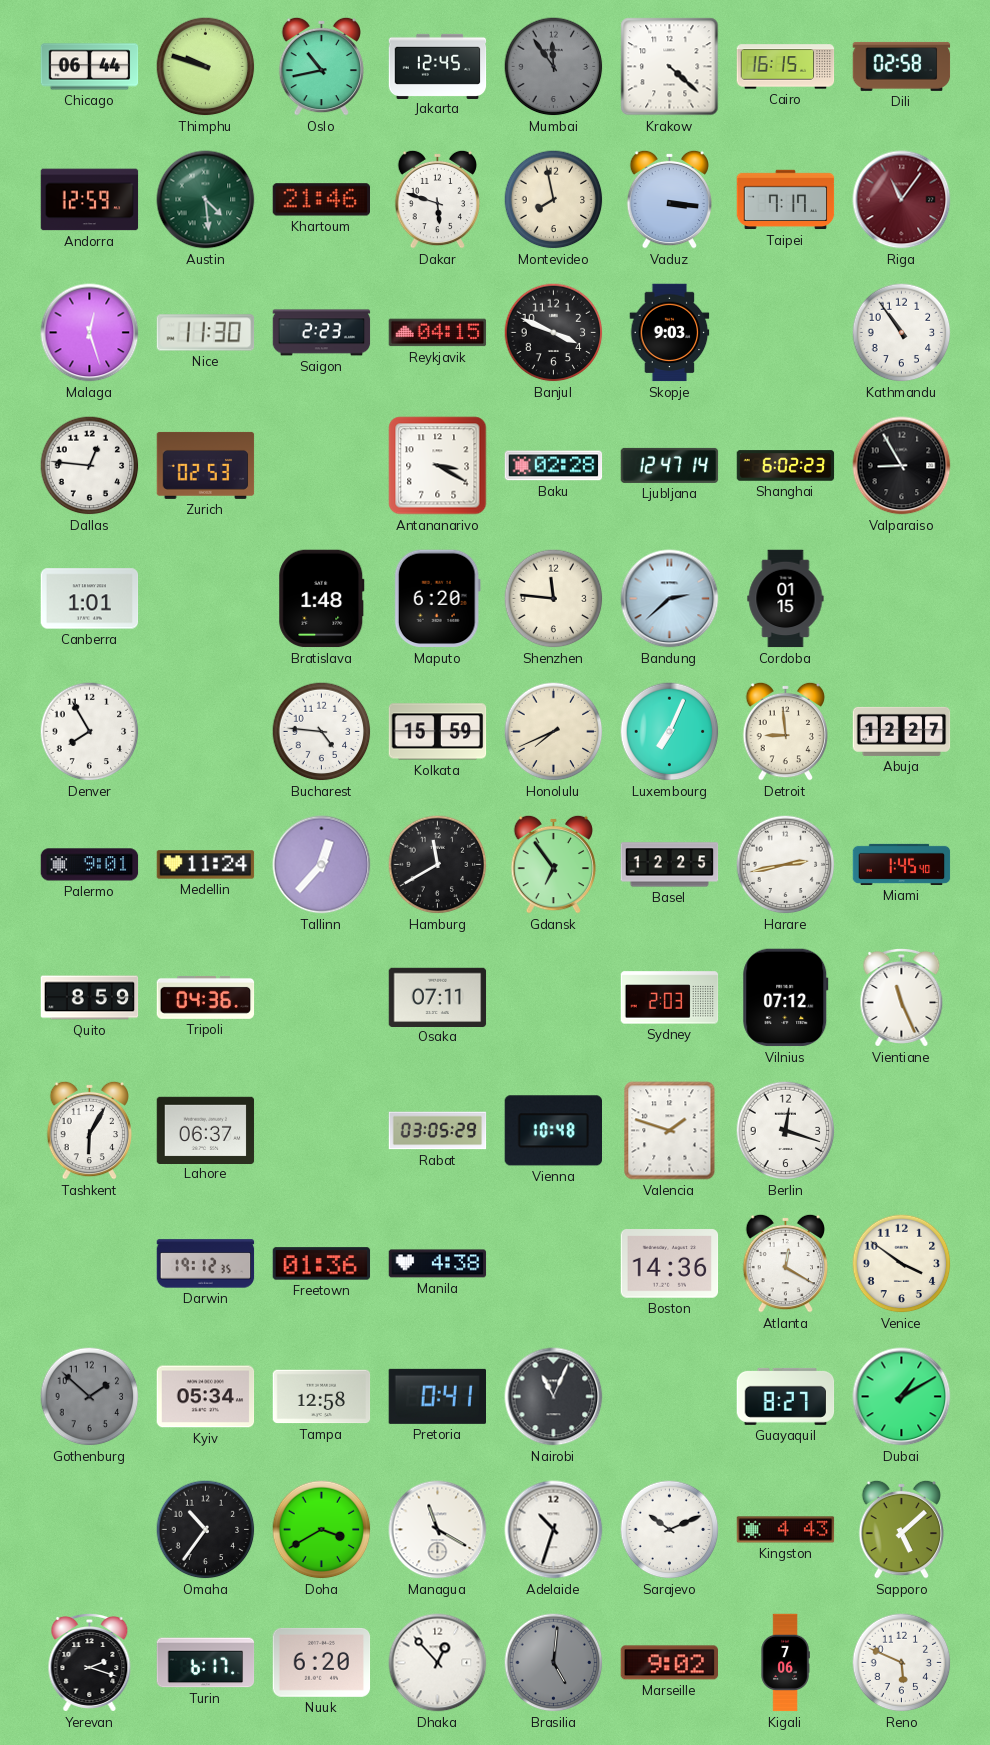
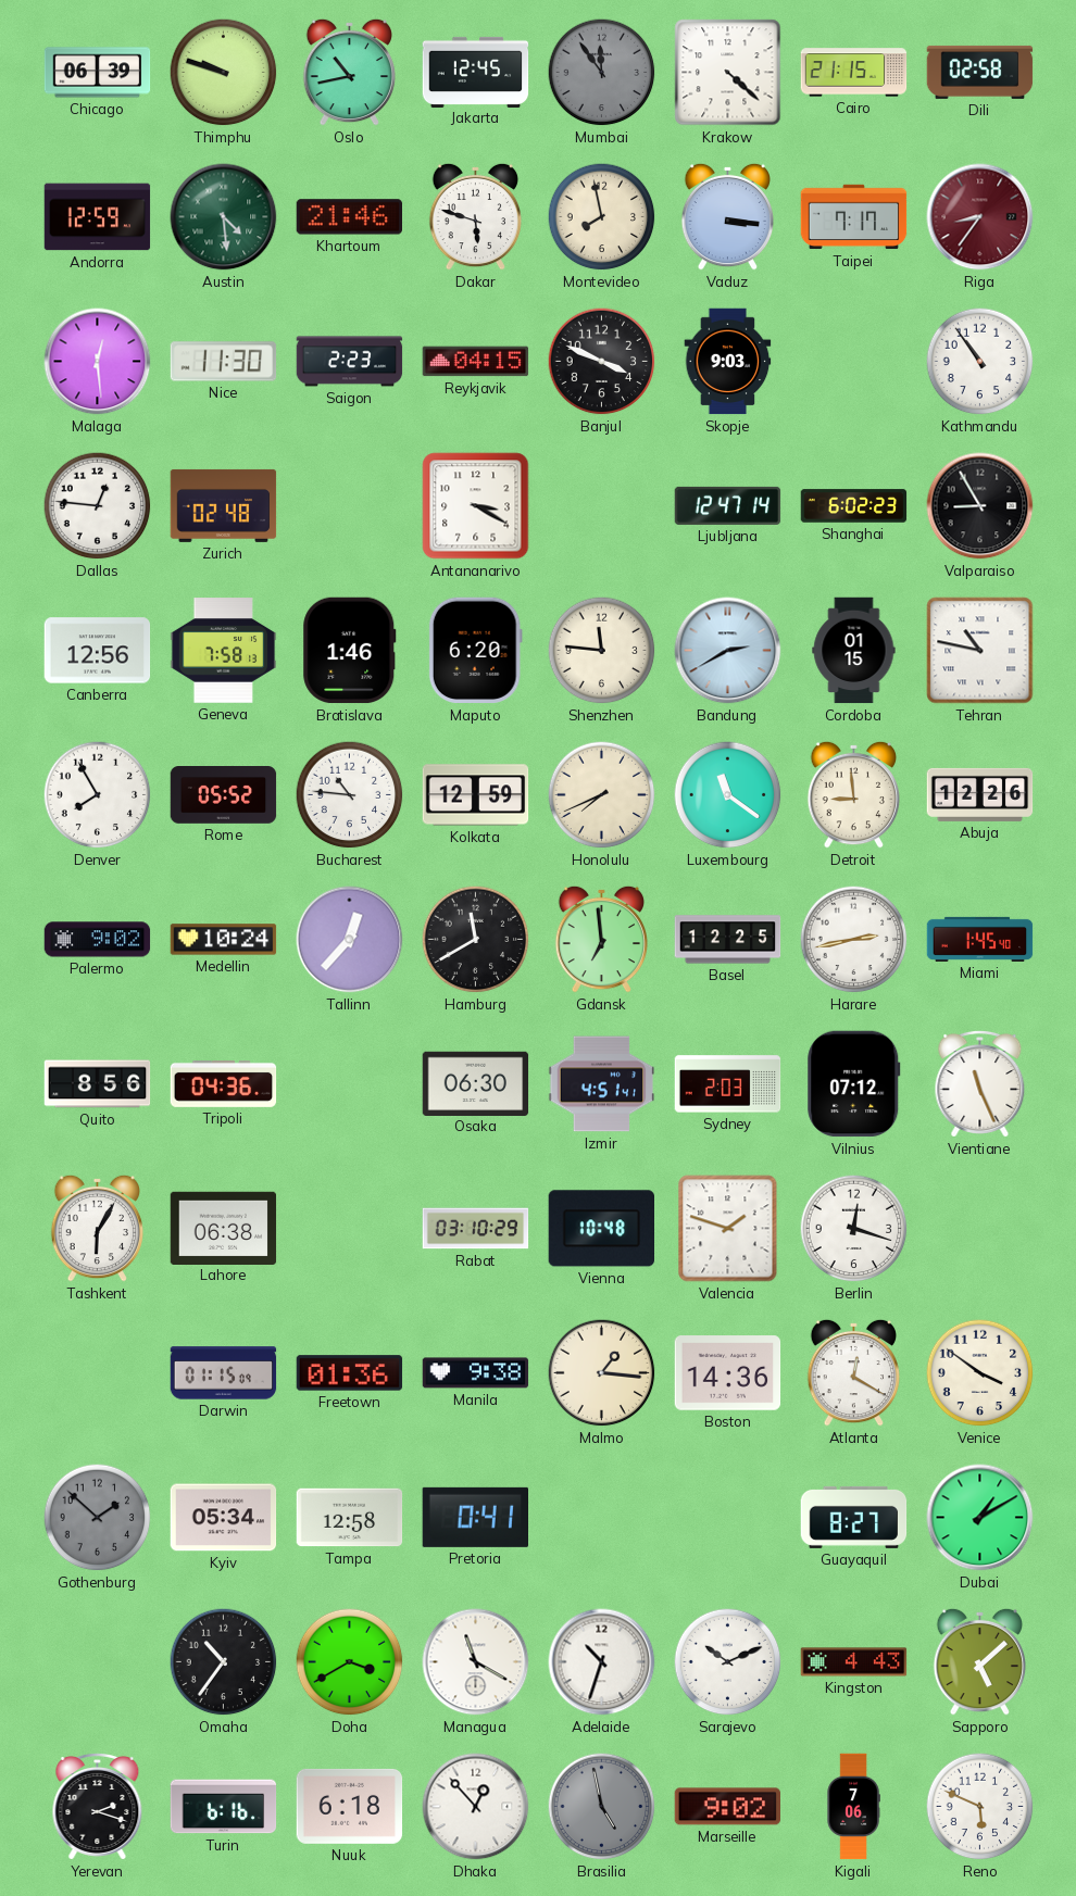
Chicago: 06:44 -> 06:39
Cairo: 16:15 -> 21:15
Riga: 11:06 -> 8:36
Malaga: 12:27 -> 12:29
Zurich: 02:53 -> 02:48
Baku: 02:28 -> none
Canberra: 1:01 -> 12:56
Geneva: none -> 7:58
Bratislava: 1:48 -> 1:46
Bandung: 2:38 -> 2:40
Tehran: none -> 10:47
Rome: none -> 05:52
Bucharest: 4:46 -> 10:46
Kolkata: 15:59 -> 12:59
Luxembourg: 7:04 -> 11:21
Abuja: 12:27 -> 12:26
Palermo: 9:01 -> 9:02
Medellin: 11:24 -> 10:24
Gdansk: 6:54 -> 6:59
Quito: 8:59 -> 8:56
Osaka: 07:11 -> 06:30
Izmir: none -> 4:51
Lahore: 06:37 -> 06:38
Rabat: 03:05 -> 03:10
Darwin: 19:12 -> 01:15
Manila: 4:38 -> 9:38
Malmo: none -> 1:16
Nairobi: 11:04 -> none
Turin: 6:17 -> 6:16
Nuuk: 6:20 -> 6:18
Brasilia: 5:01 -> 4:58
